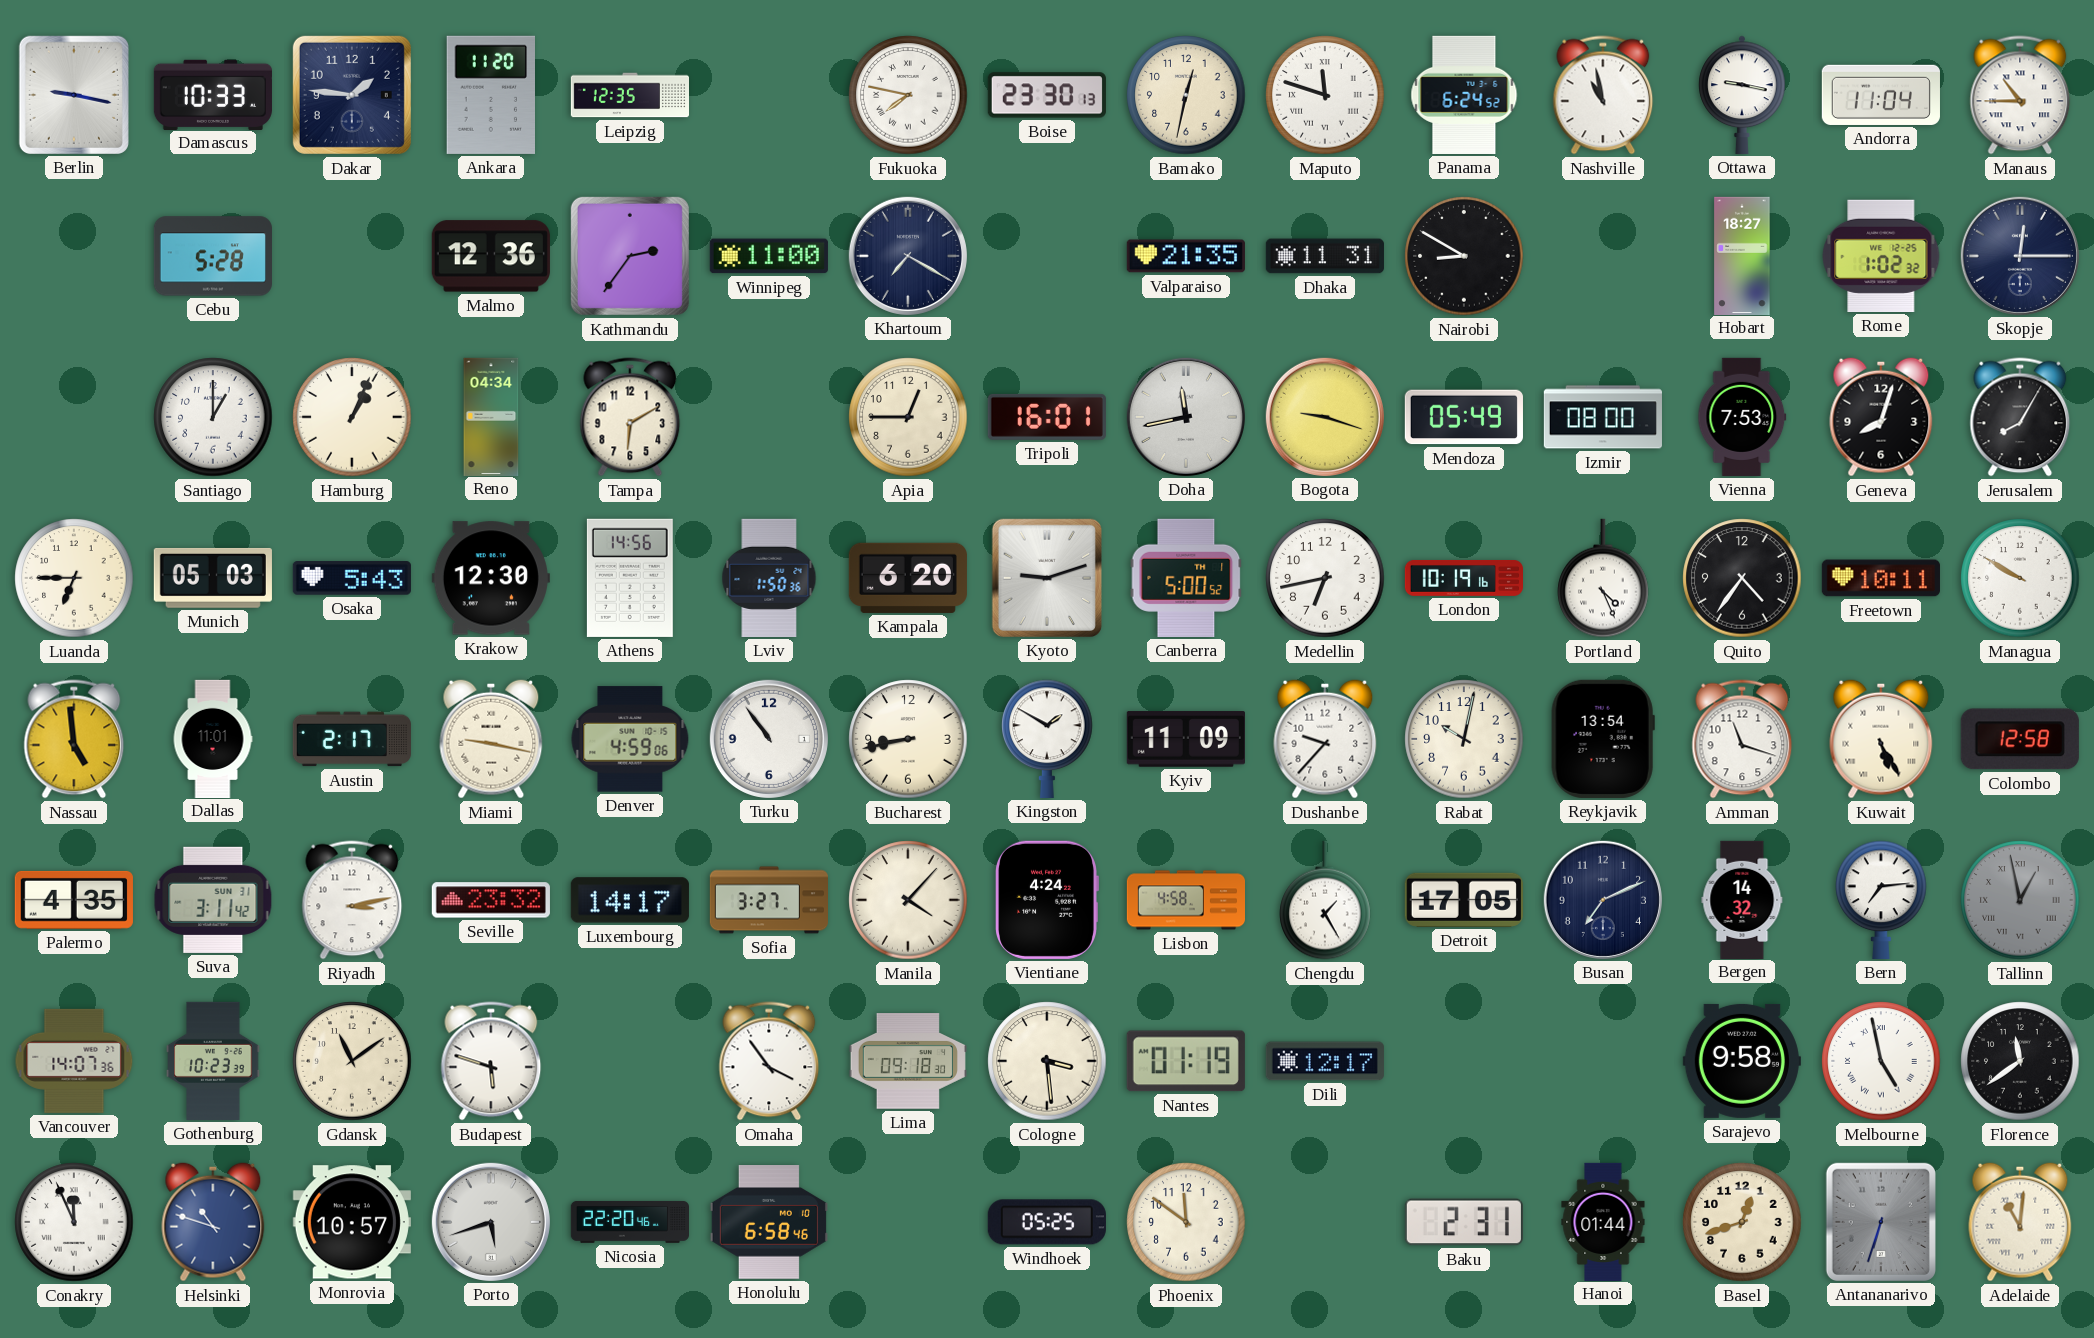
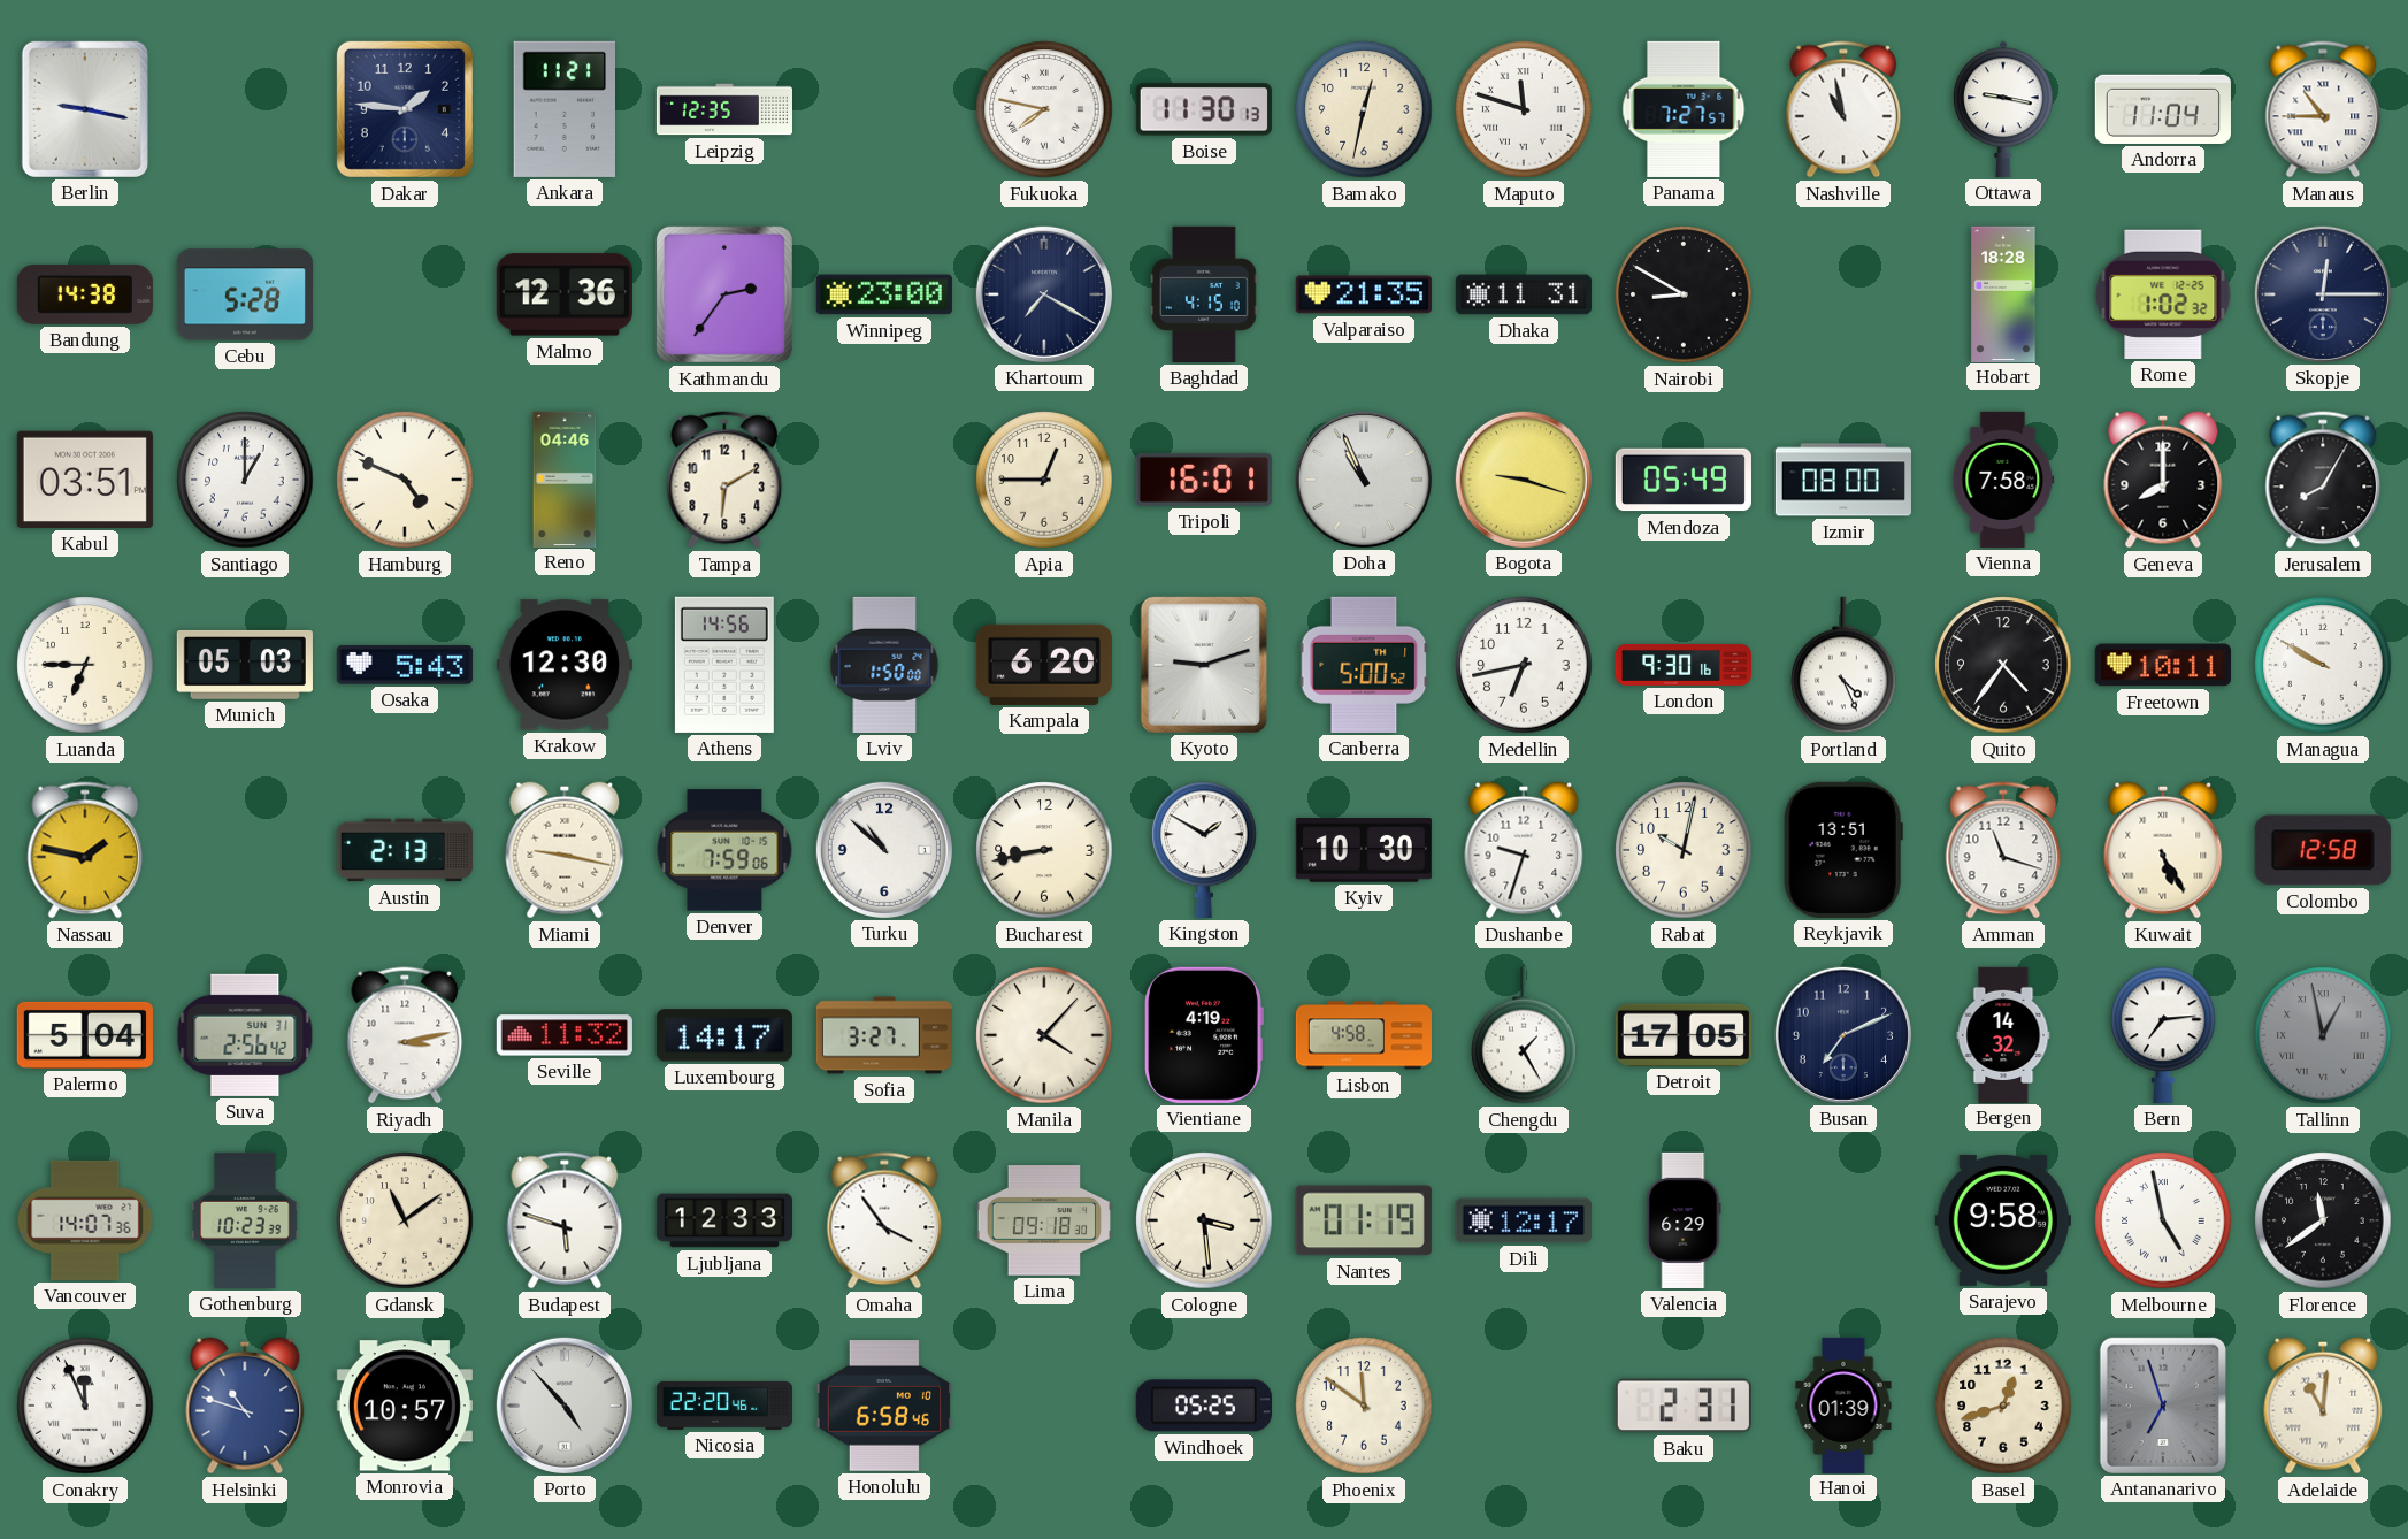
Damascus: 10:33 -> none
Ankara: 11:20 -> 11:21
Boise: 23:30 -> 11:30
Panama: 6:24 -> 7:27
Bandung: none -> 14:38
Winnipeg: 11:00 -> 23:00
Baghdad: none -> 4:15
Hobart: 18:27 -> 18:28
Kabul: none -> 03:51
Hamburg: 1:04 -> 4:49
Reno: 04:34 -> 04:46
Doha: 11:43 -> 10:56
Vienna: 7:53 -> 7:58
Geneva: 8:03 -> 8:00
Lviv: 1:50:36 -> 1:50:00
London: 10:19 -> 9:30
Nassau: 4:59 -> 1:47
Dallas: 11:01 -> none
Austin: 2:17 -> 2:13
Denver: 4:59 -> 7:59
Turku: 10:54 -> 10:52
Kyiv: 11:09 -> 10:30
Dushanbe: 9:37 -> 9:33
Reykjavik: 13:54 -> 13:51
Palermo: 4:35 -> 5:04
Suva: 3:11 -> 2:56
Seville: 23:32 -> 11:32
Vientiane: 4:24 -> 4:19
Ljubljana: none -> 12:33
Valencia: none -> 6:29
Porto: 5:42 -> 4:53
Hanoi: 01:44 -> 01:39
Antananarivo: 6:33 -> 6:57
